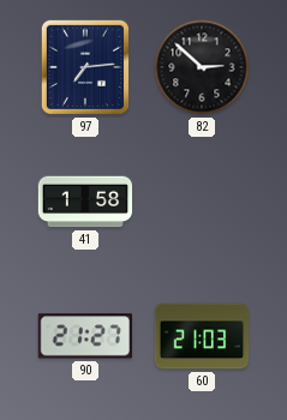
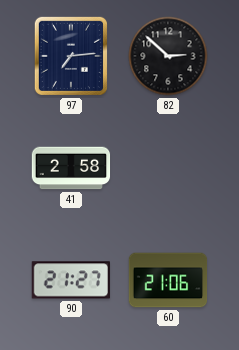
41: 1:58 -> 2:58
60: 21:03 -> 21:06
